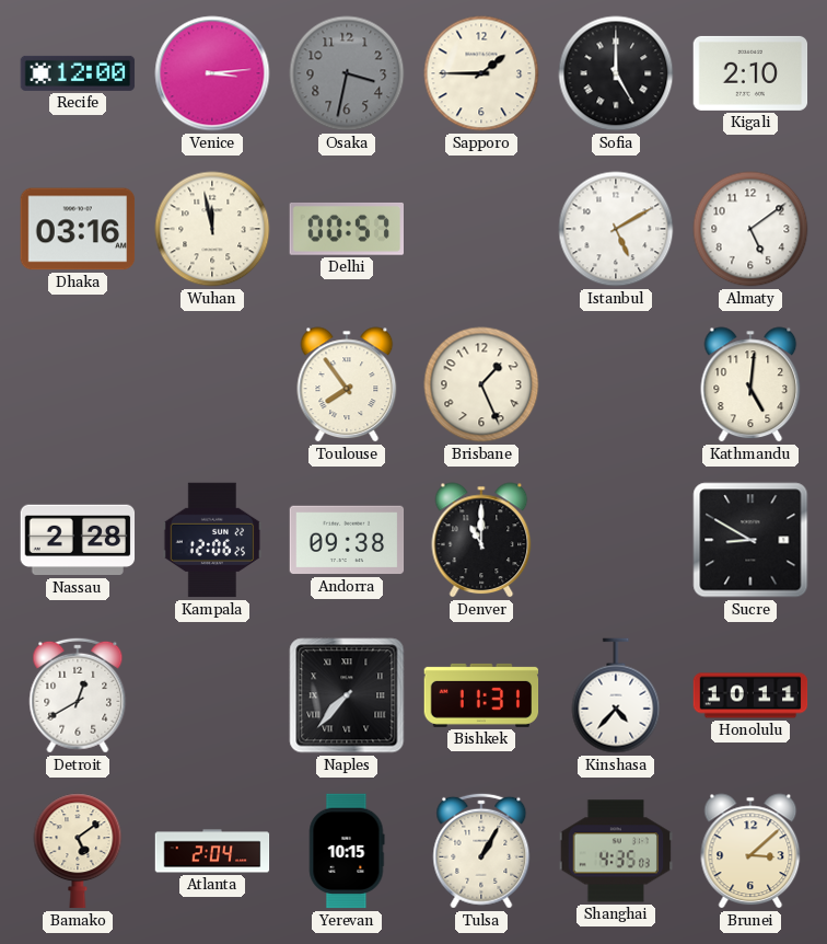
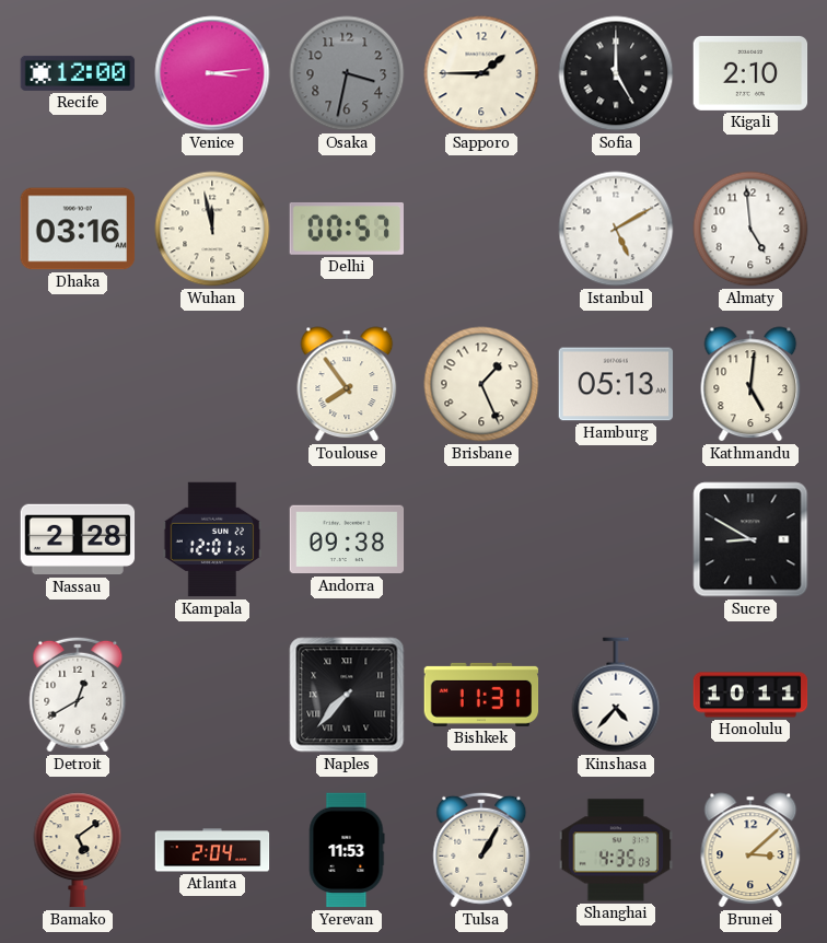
Almaty: 5:09 -> 4:59
Hamburg: none -> 05:13
Kampala: 12:06 -> 12:01
Denver: 11:00 -> none
Yerevan: 10:15 -> 11:53
